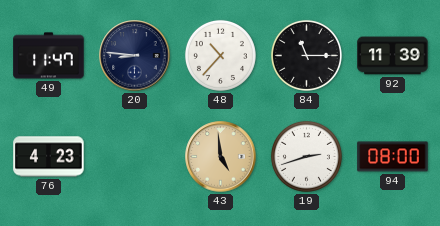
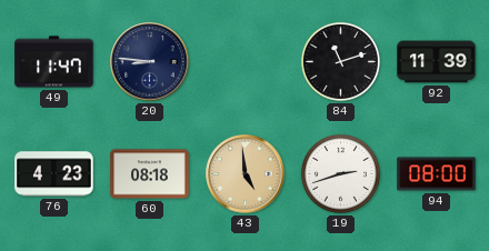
48: 10:37 -> none
84: 11:15 -> 11:12
60: none -> 08:18
